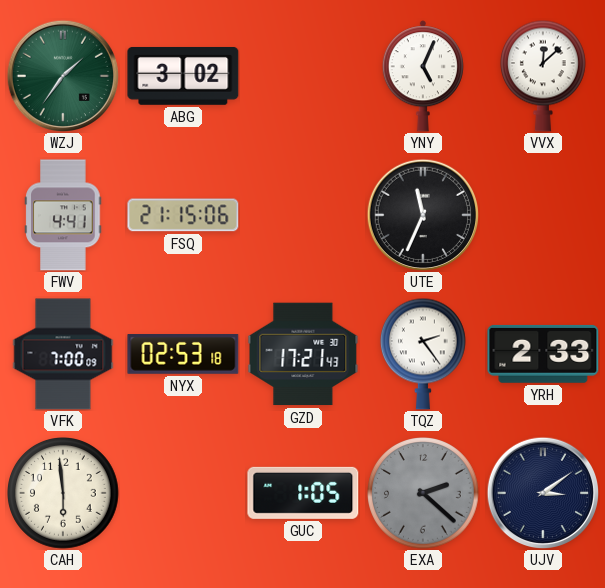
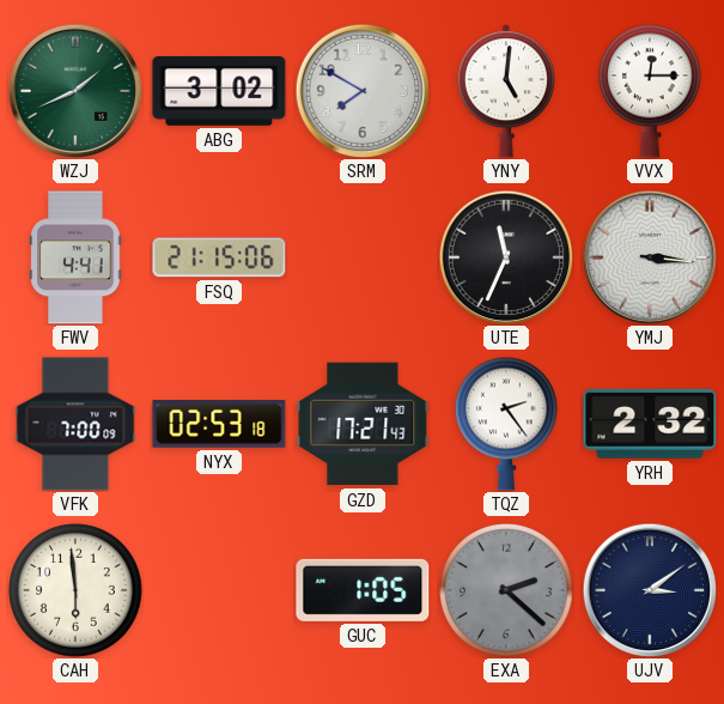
WZJ: 1:36 -> 1:41
SRM: none -> 7:50
YNY: 5:04 -> 5:01
VVX: 12:08 -> 12:15
YMJ: none -> 3:16
YRH: 2:33 -> 2:32
